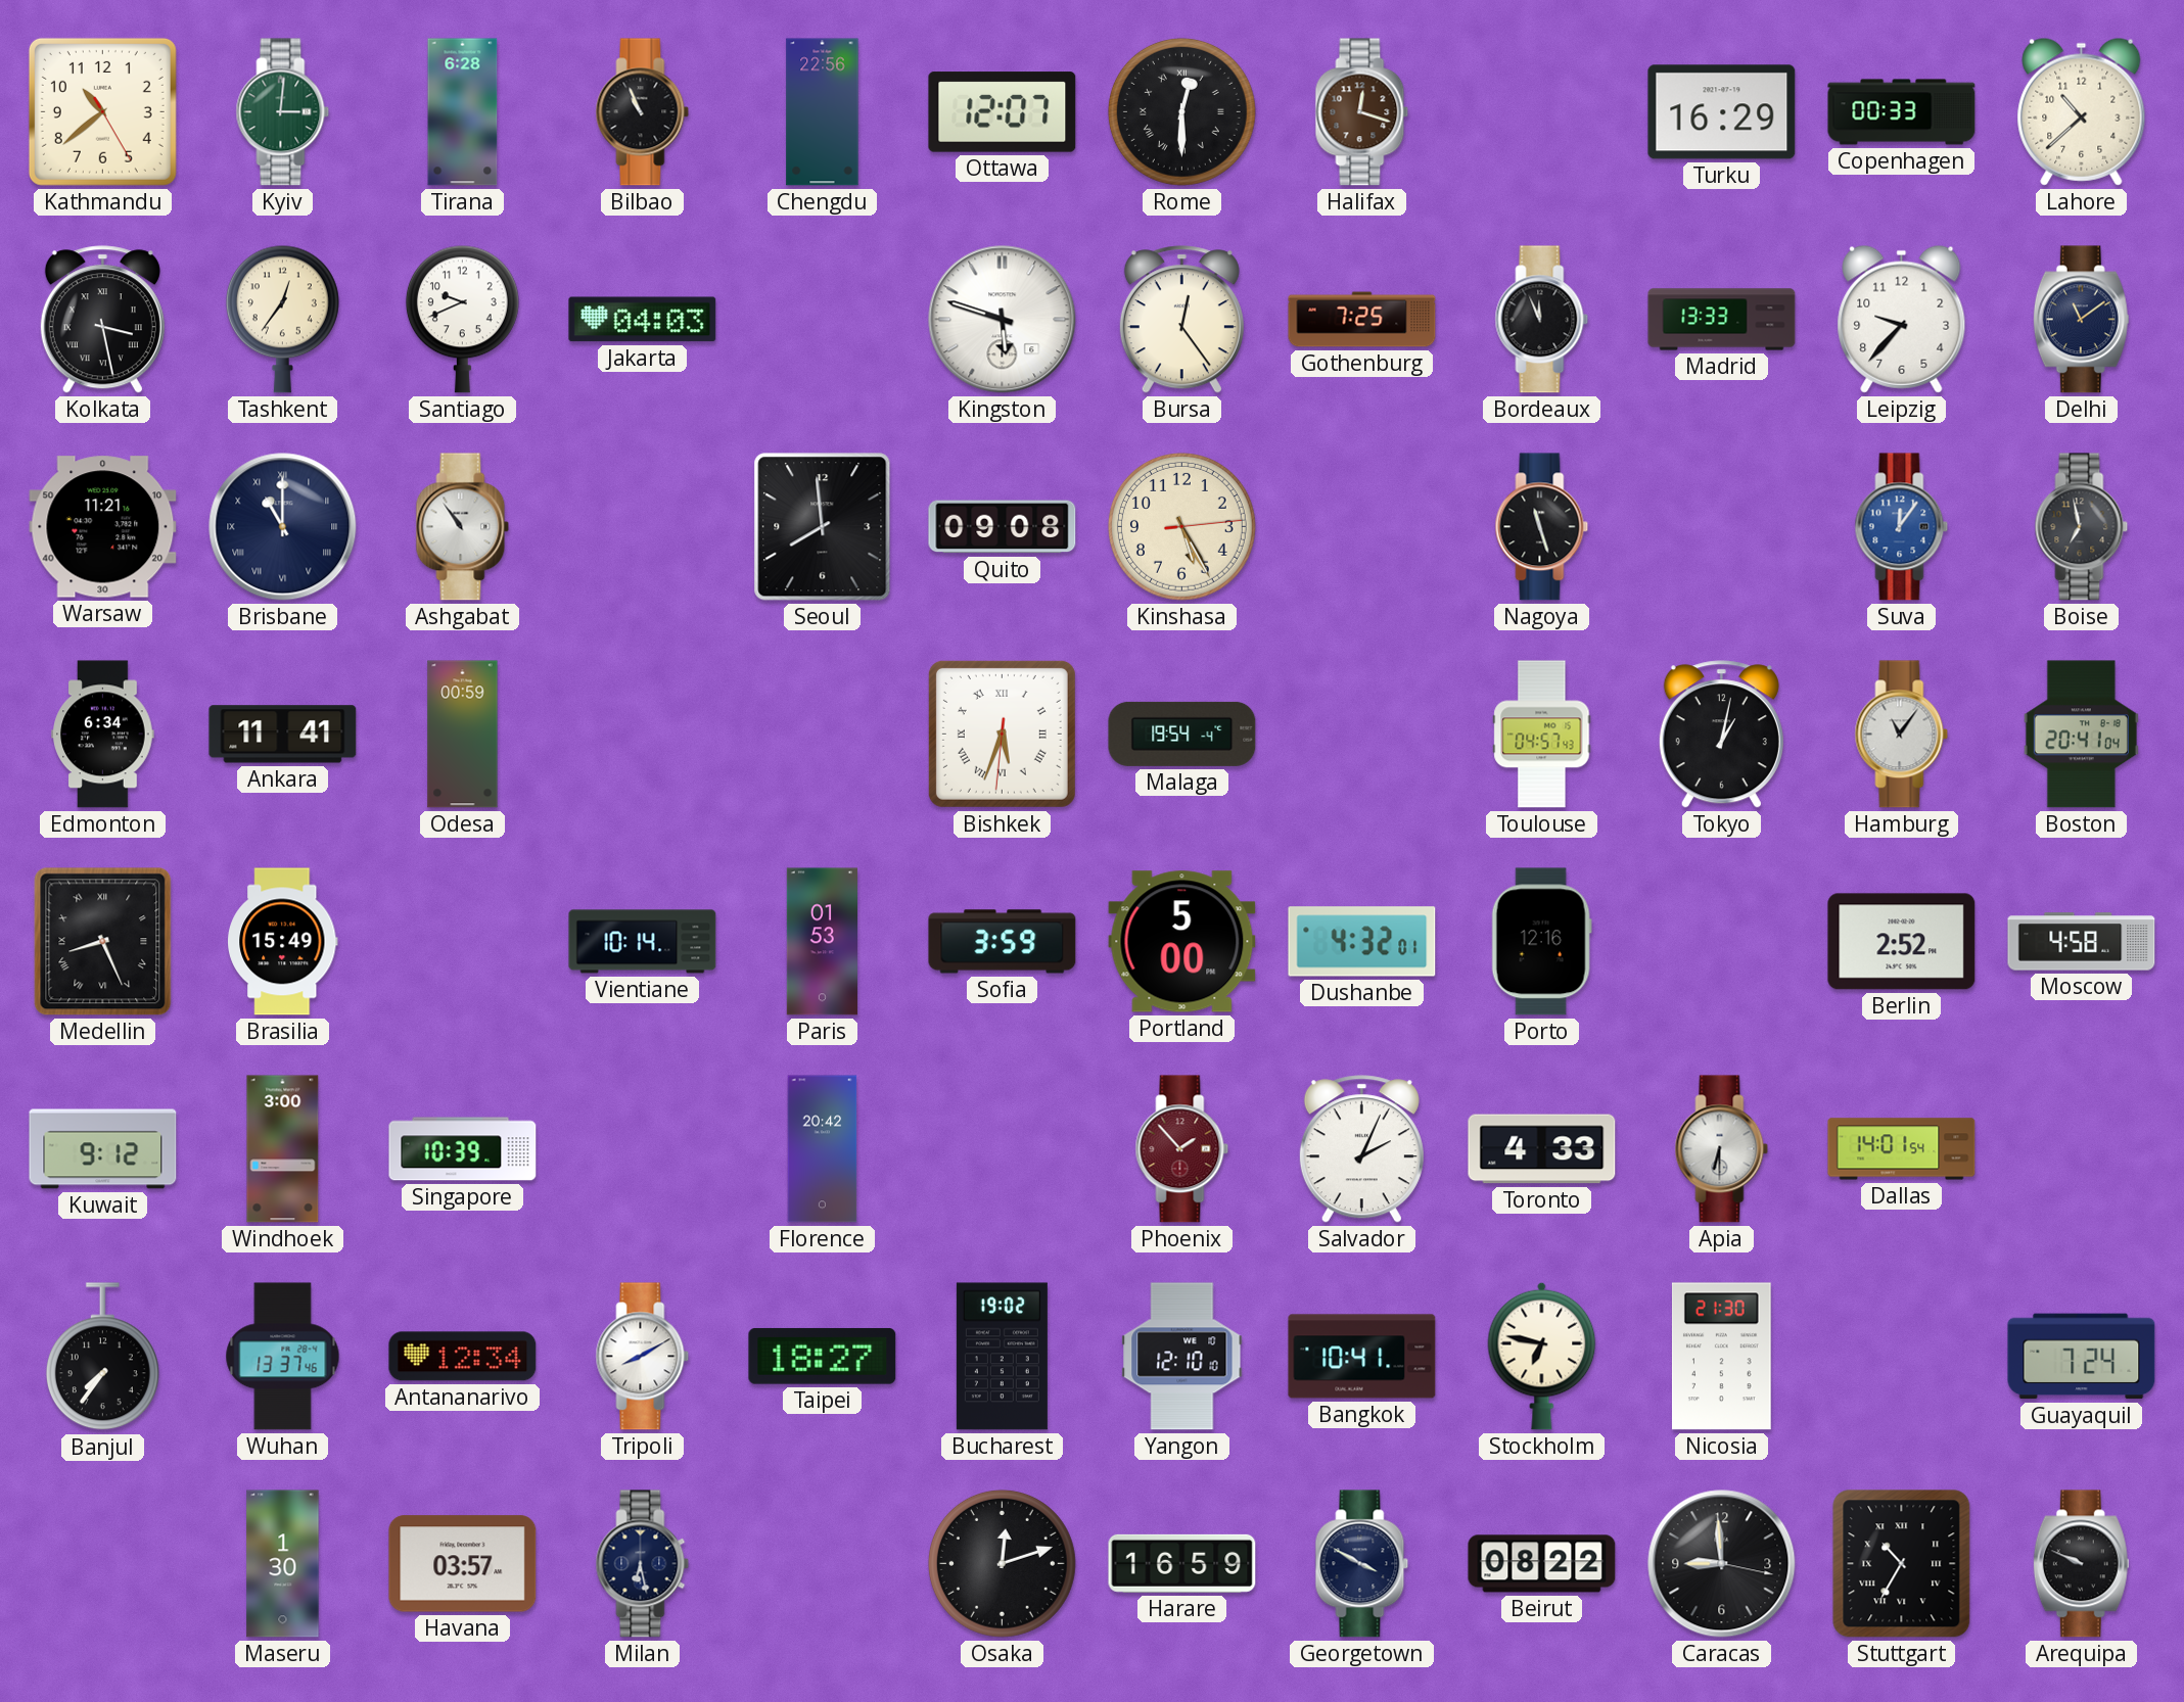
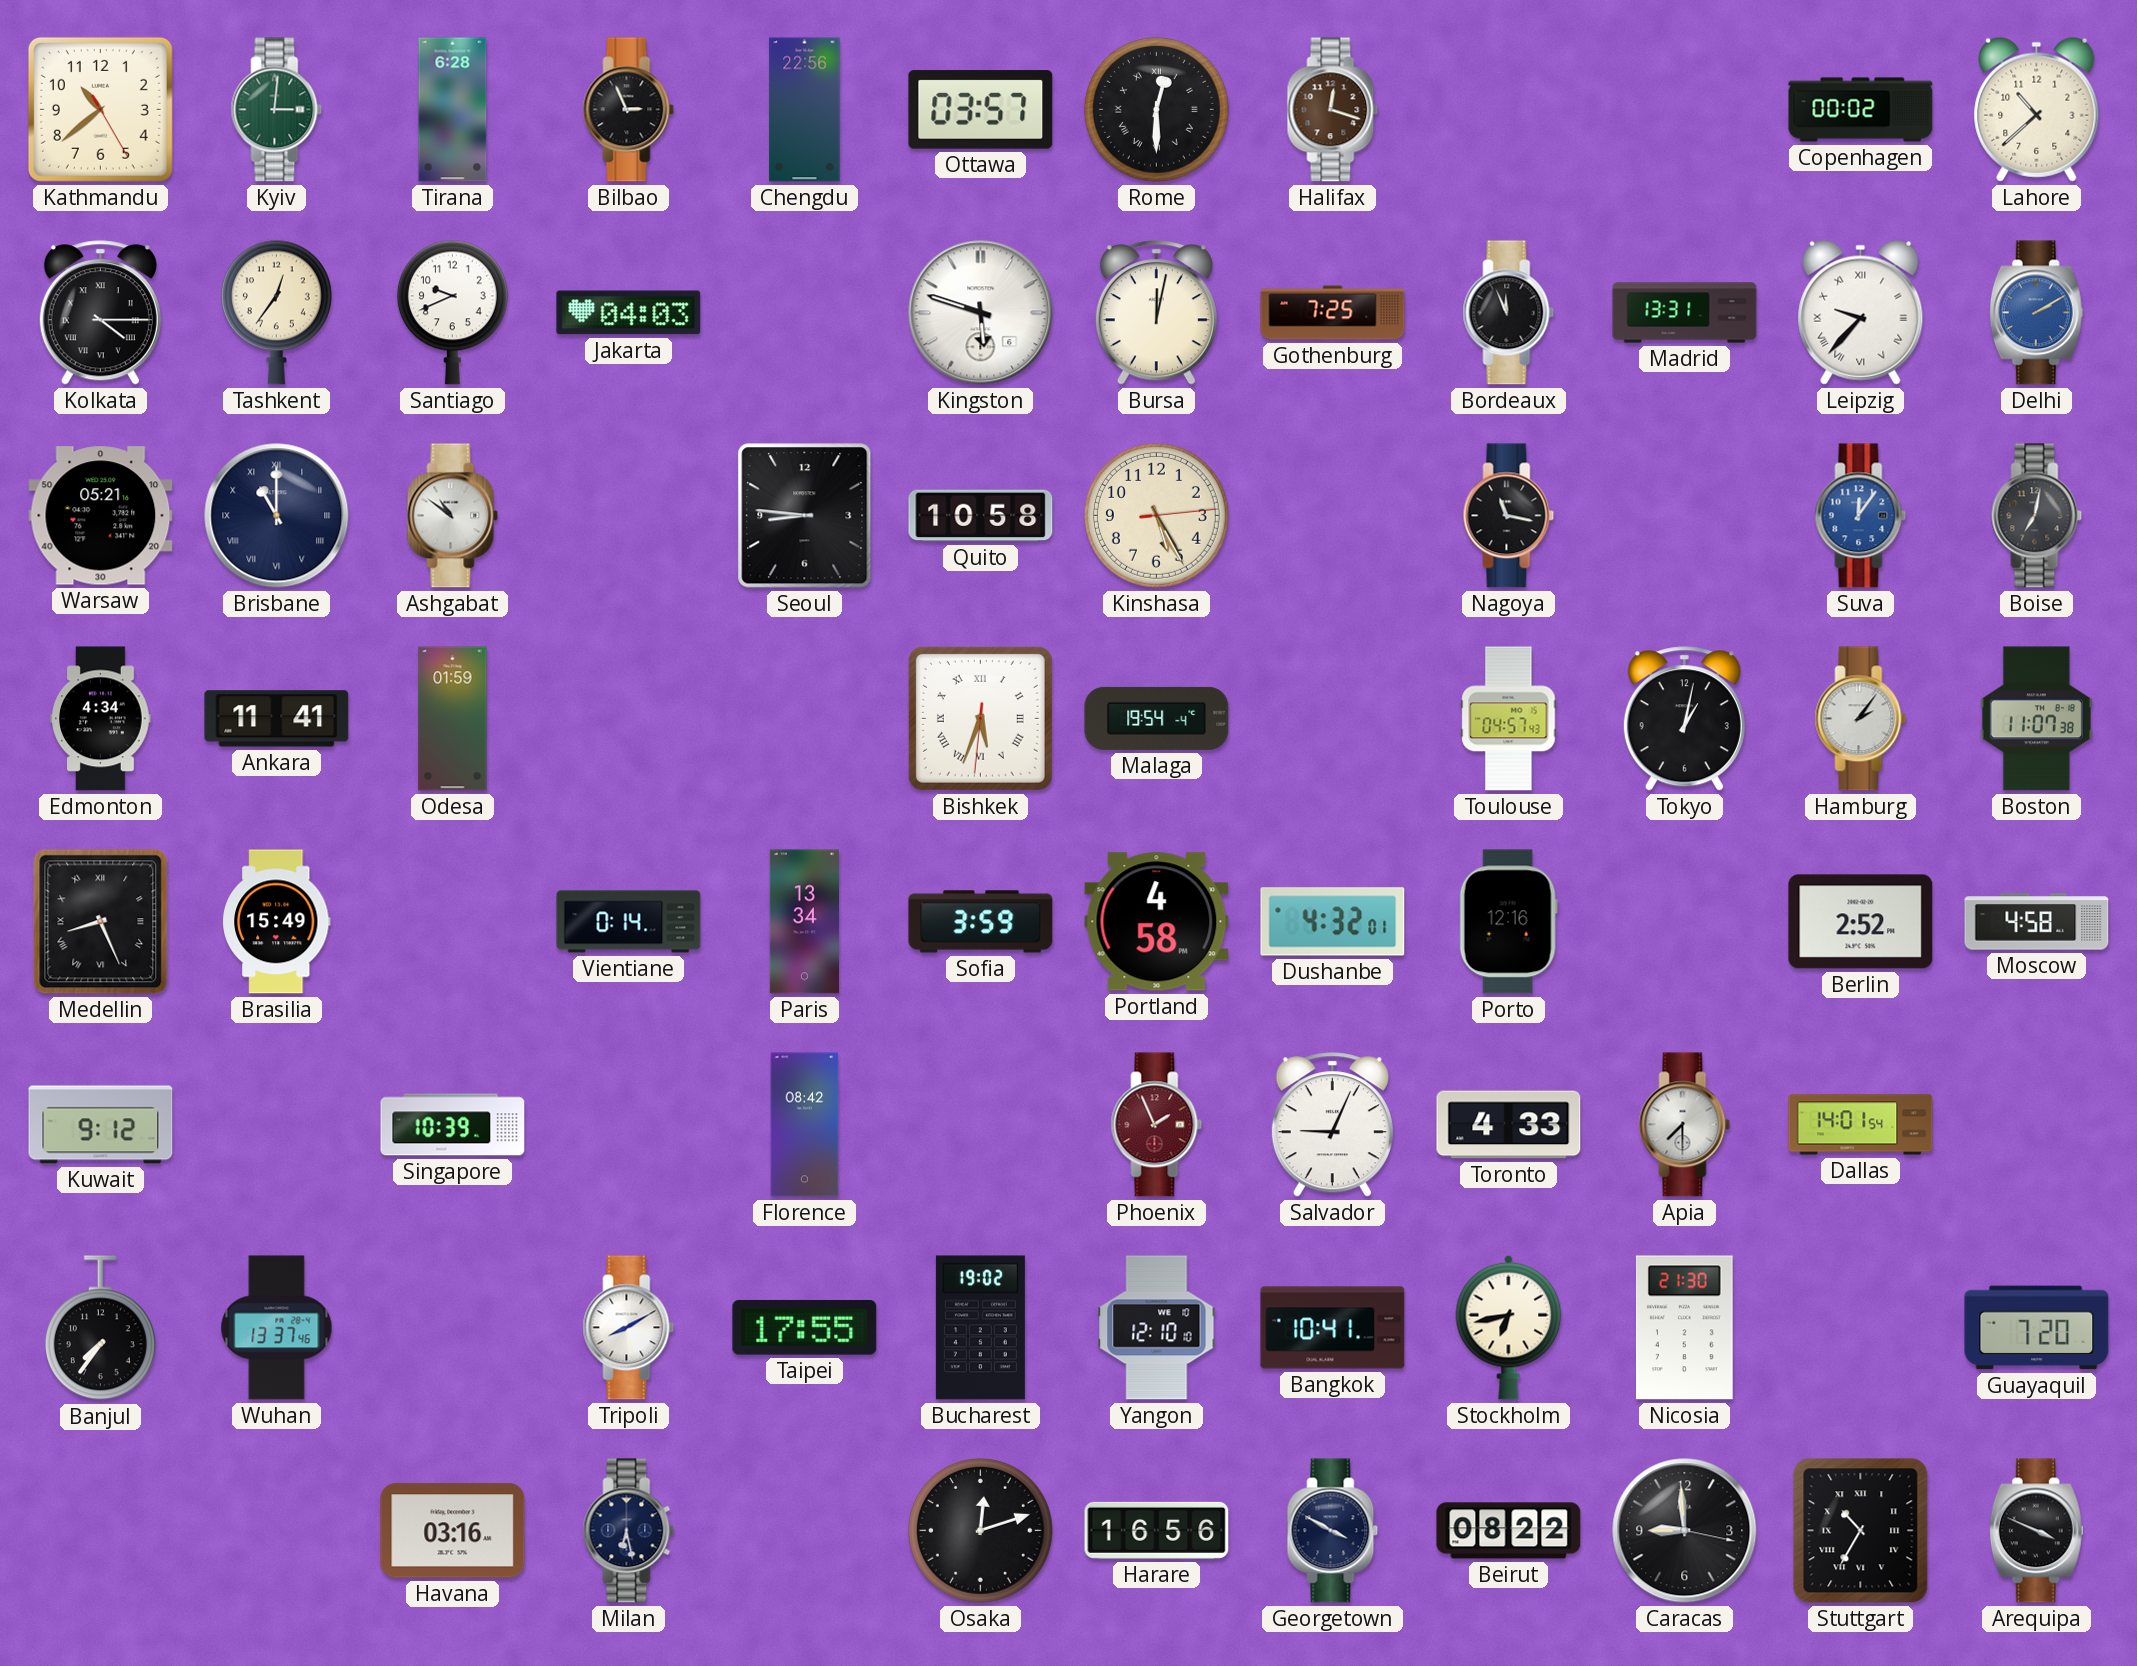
Bilbao: 10:56 -> 2:56
Ottawa: 12:07 -> 03:57
Turku: 16:29 -> none
Copenhagen: 00:33 -> 00:02
Kolkata: 3:28 -> 4:15
Bursa: 12:24 -> 12:02
Madrid: 13:33 -> 13:31
Leipzig numerals: Arabic -> Roman
Delhi: 11:09 -> 2:10
Delhi dial: navy -> blue
Warsaw: 11:21 -> 05:21
Ashgabat: 10:54 -> 10:51
Seoul: 7:59 -> 8:46
Quito: 09:08 -> 10:58
Nagoya: 11:27 -> 11:17
Boise: 6:58 -> 7:02
Edmonton: 6:34 -> 4:34
Odesa: 00:59 -> 01:59
Hamburg: 11:06 -> 2:06
Boston: 20:41 -> 11:07
Vientiane: 10:14 -> 0:14
Paris: 01:53 -> 13:34
Portland: 5:00 -> 4:58
Windhoek: 3:00 -> none
Florence: 20:42 -> 08:42
Phoenix: 1:53 -> 1:56
Salvador: 2:04 -> 9:04
Apia: 6:30 -> 7:30
Antananarivo: 12:34 -> none
Taipei: 18:27 -> 17:55
Stockholm: 6:47 -> 6:43
Guayaquil: 7:24 -> 7:20
Maseru: 1:30 -> none
Havana: 03:57 -> 03:16
Harare: 16:59 -> 16:56
Arequipa: 9:49 -> 3:49
